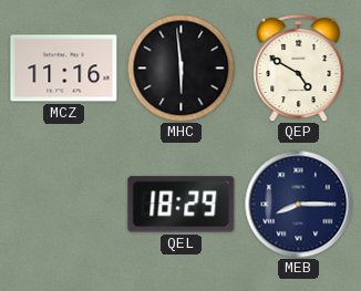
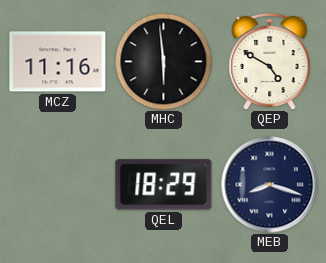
MEB: 8:15 -> 8:18
